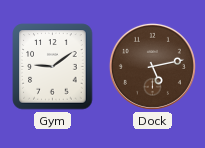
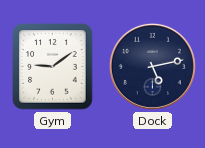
Dock dial: brown -> navy
